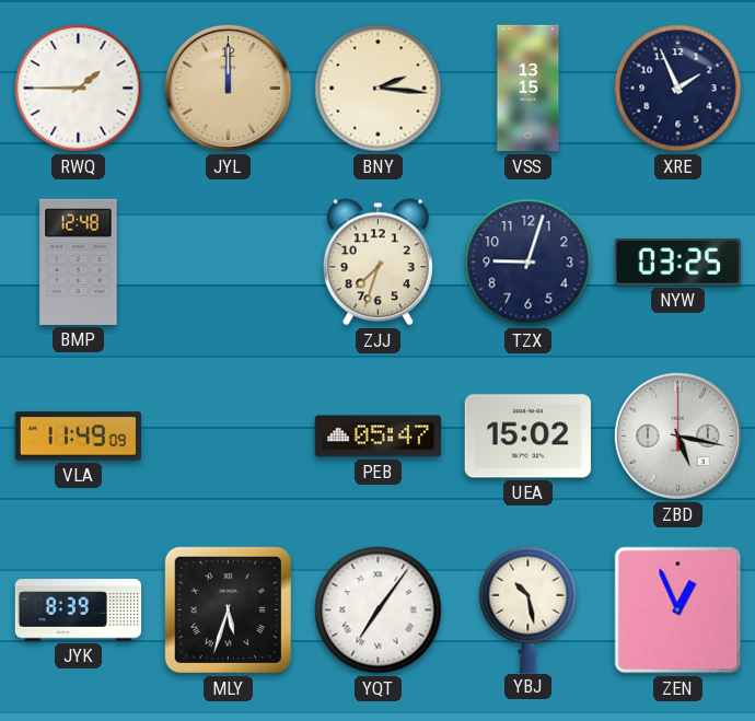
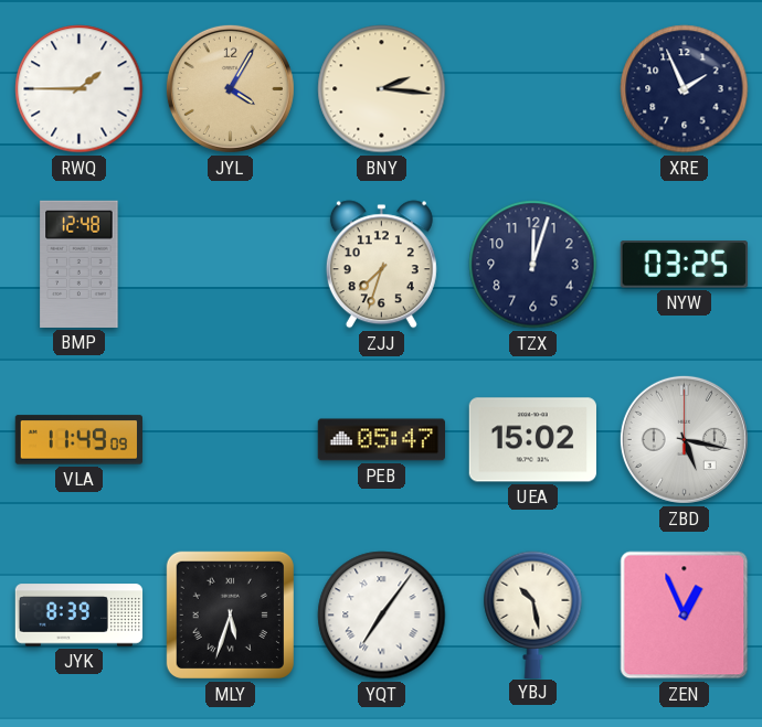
JYL: 12:00 -> 4:05
VSS: 13:15 -> none
TZX: 9:03 -> 12:03
